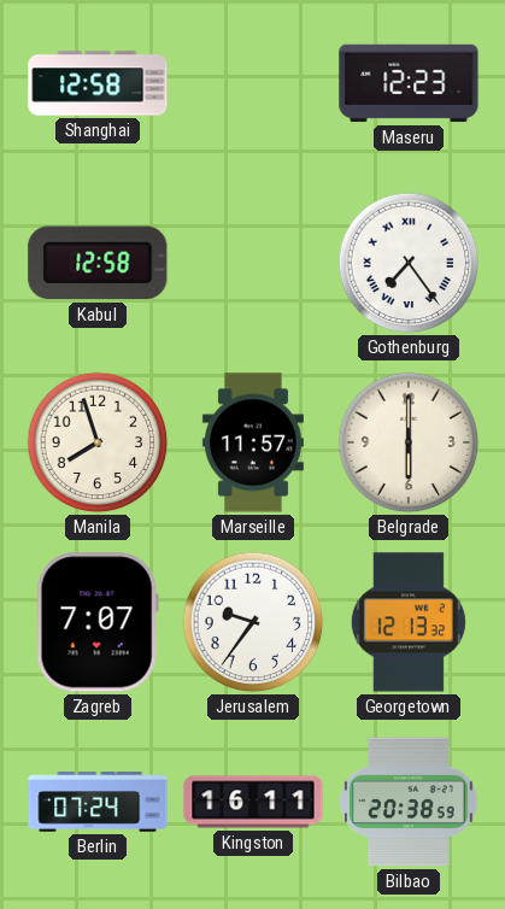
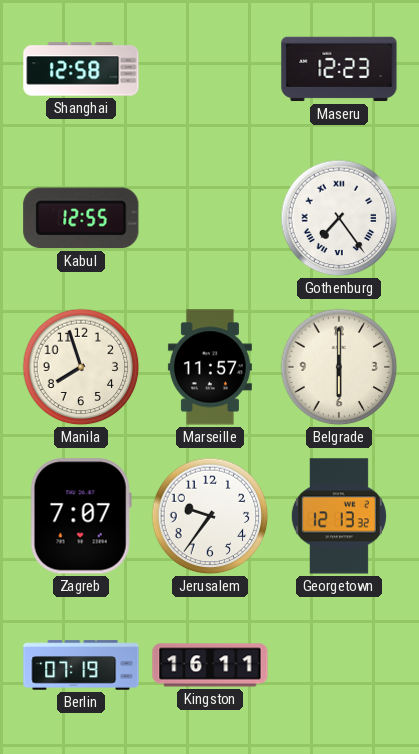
Kabul: 12:58 -> 12:55
Berlin: 07:24 -> 07:19
Bilbao: 20:38 -> none
